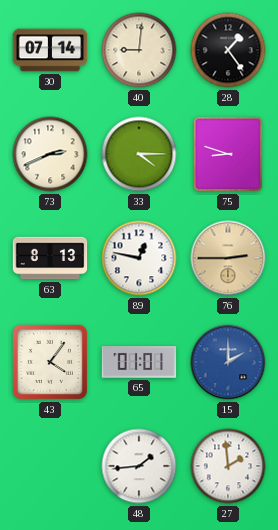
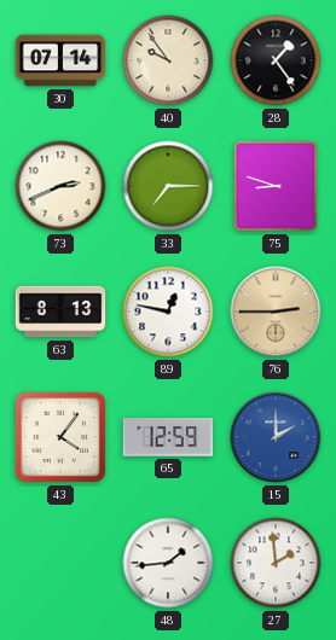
40: 9:01 -> 9:54
33: 4:15 -> 7:15
65: 01:01 -> 12:59
